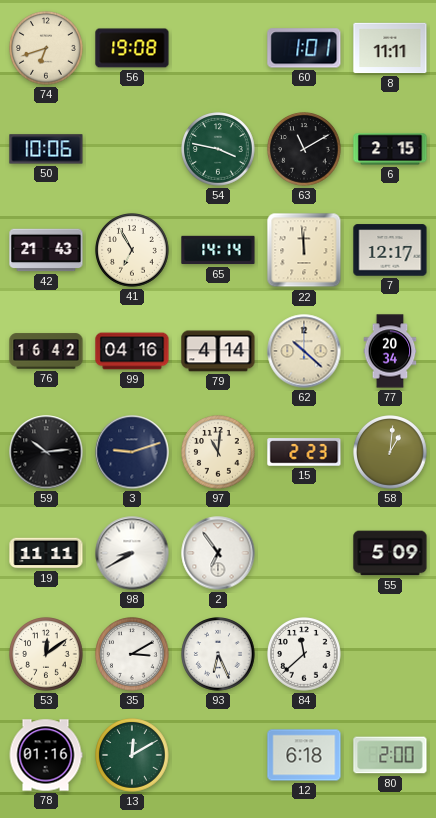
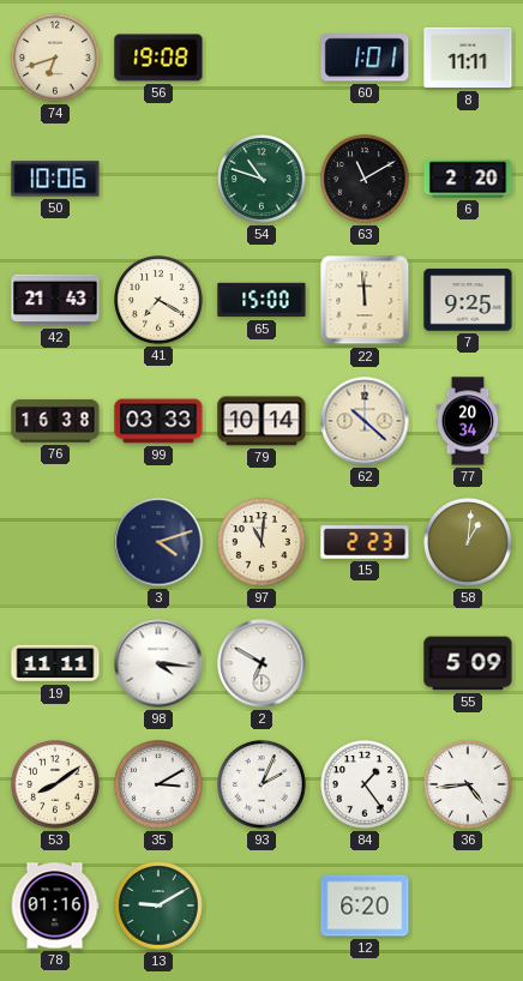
54: 3:47 -> 10:48
6: 2:15 -> 2:20
41: 6:55 -> 7:20
65: 14:14 -> 15:00
7: 12:17 -> 9:25
76: 16:42 -> 16:38
99: 04:16 -> 03:33
79: 4:14 -> 10:14
59: 10:14 -> none
3: 9:12 -> 4:12
98: 8:40 -> 4:16
2: 6:54 -> 6:50
53: 12:09 -> 8:09
93: 6:26 -> 2:04
84: 11:38 -> 1:24
36: none -> 4:44
13: 12:10 -> 9:10
12: 6:18 -> 6:20
80: 2:00 -> none
